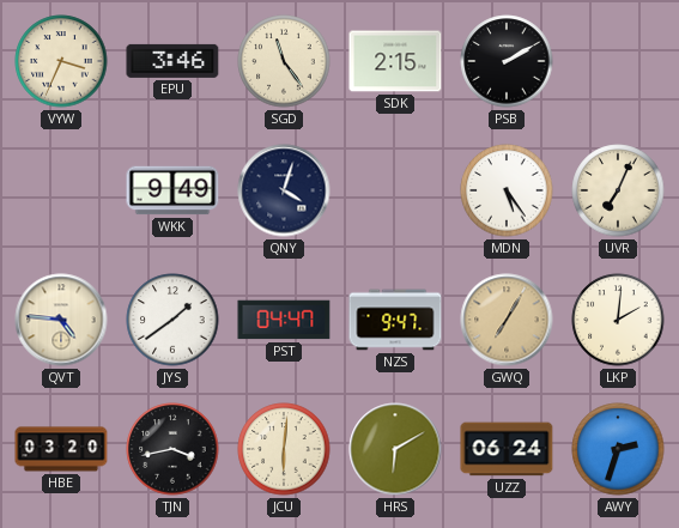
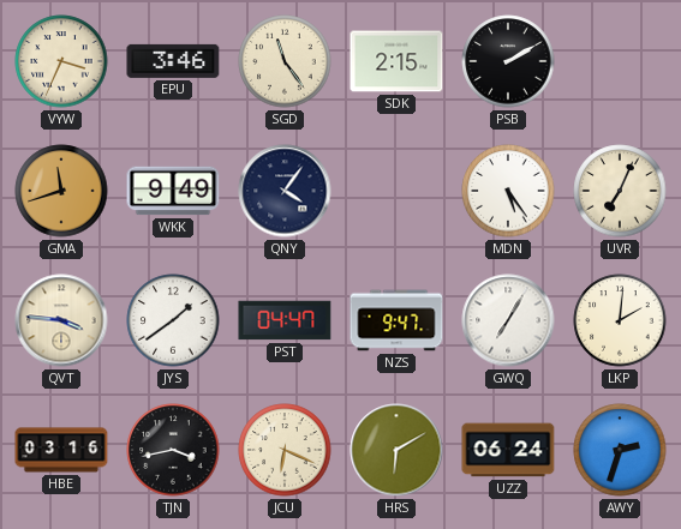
GMA: none -> 11:42
QNY: 4:03 -> 4:06
QVT: 4:46 -> 3:46
GWQ dial: champagne -> white
HBE: 03:20 -> 03:16
JCU: 6:01 -> 6:19
